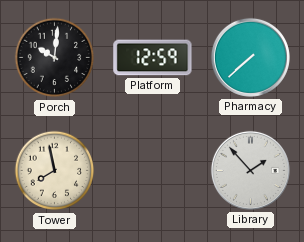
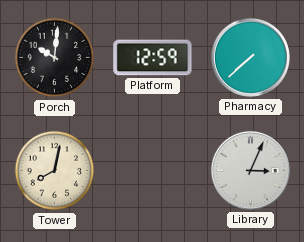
Tower: 7:58 -> 8:02
Library: 1:53 -> 3:04
